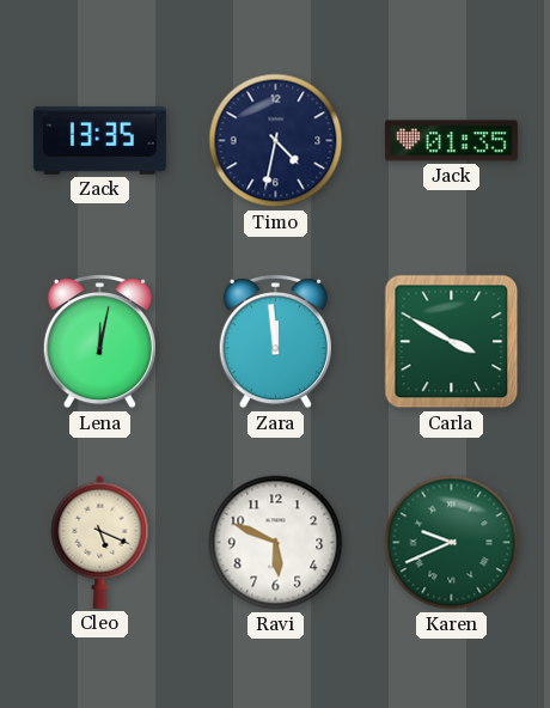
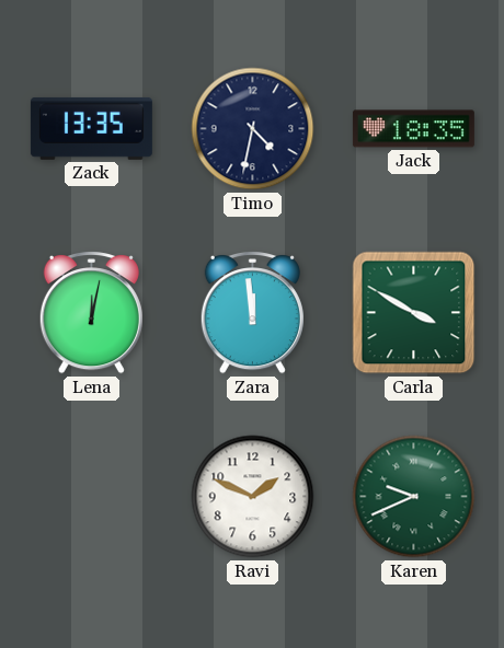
Jack: 01:35 -> 18:35
Cleo: 5:19 -> none
Ravi: 5:49 -> 1:49
